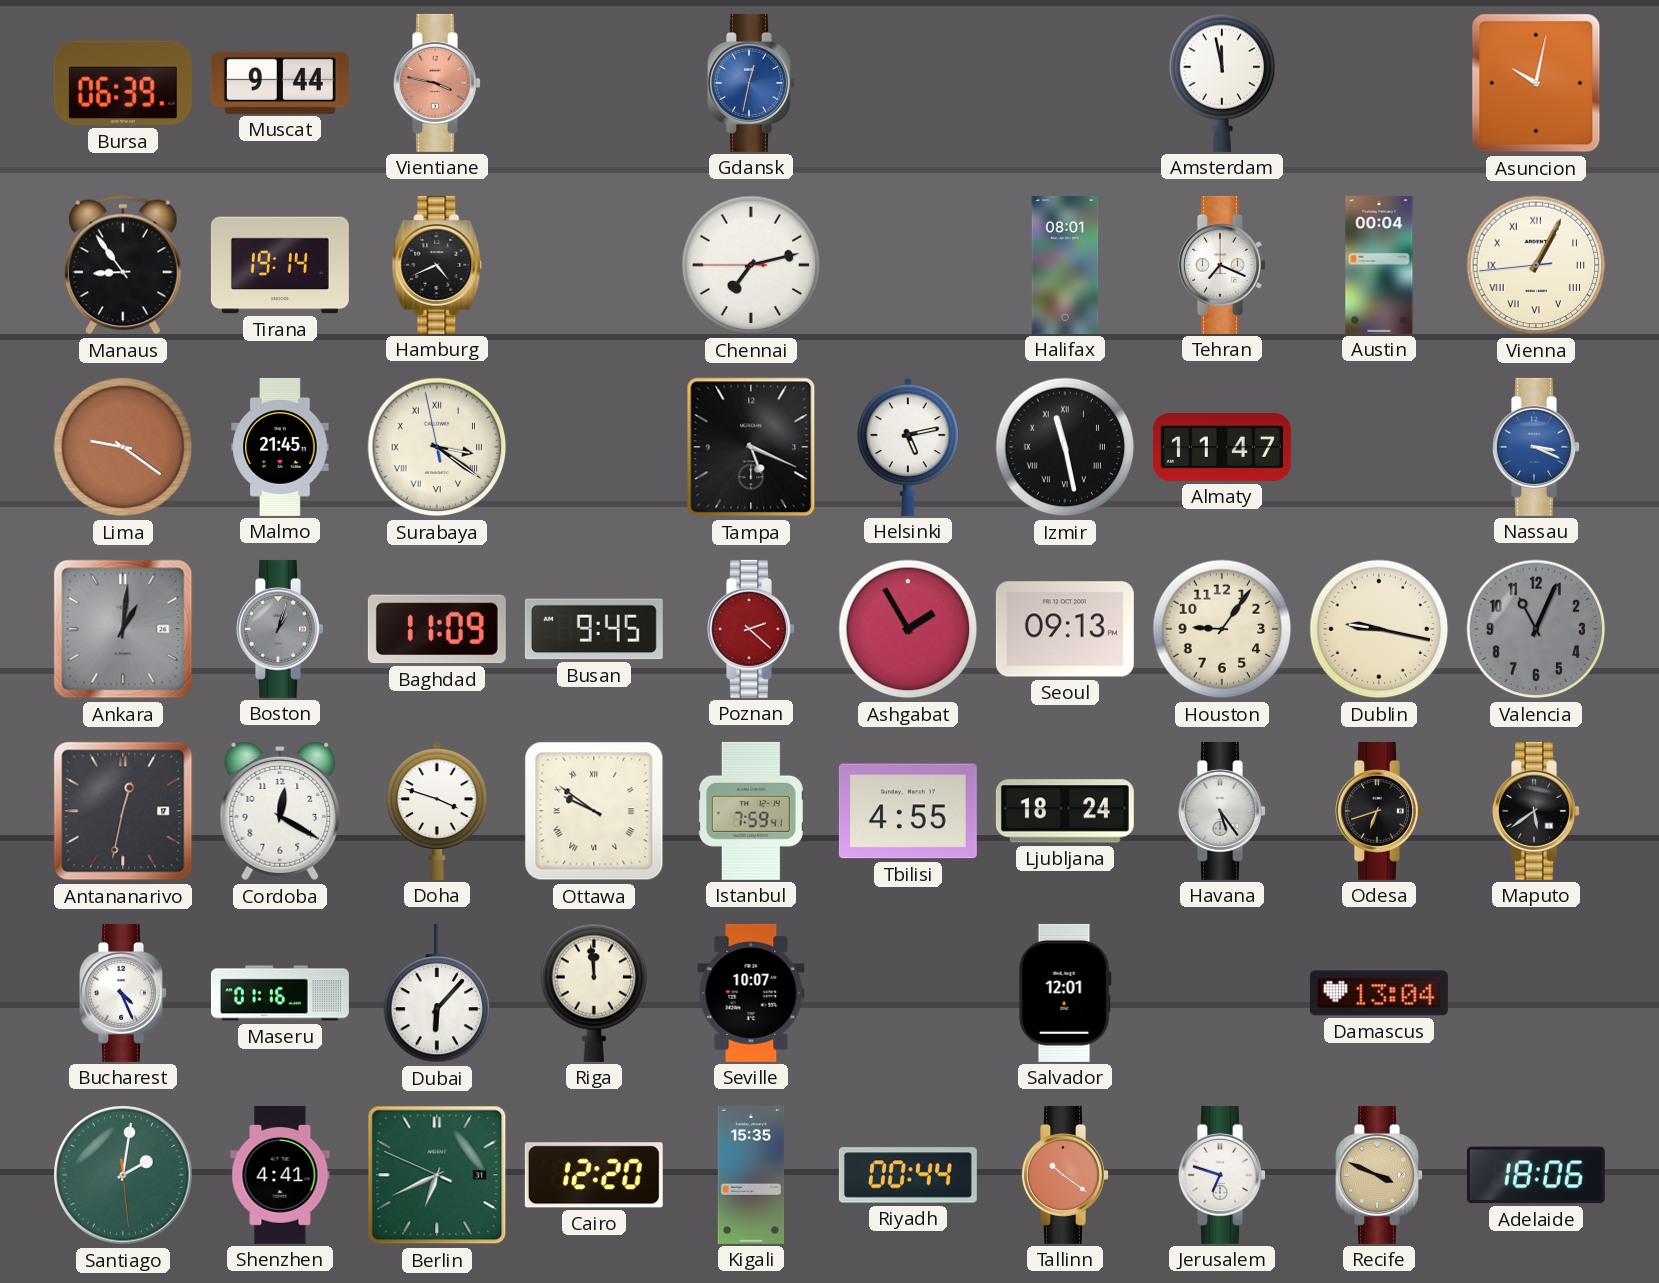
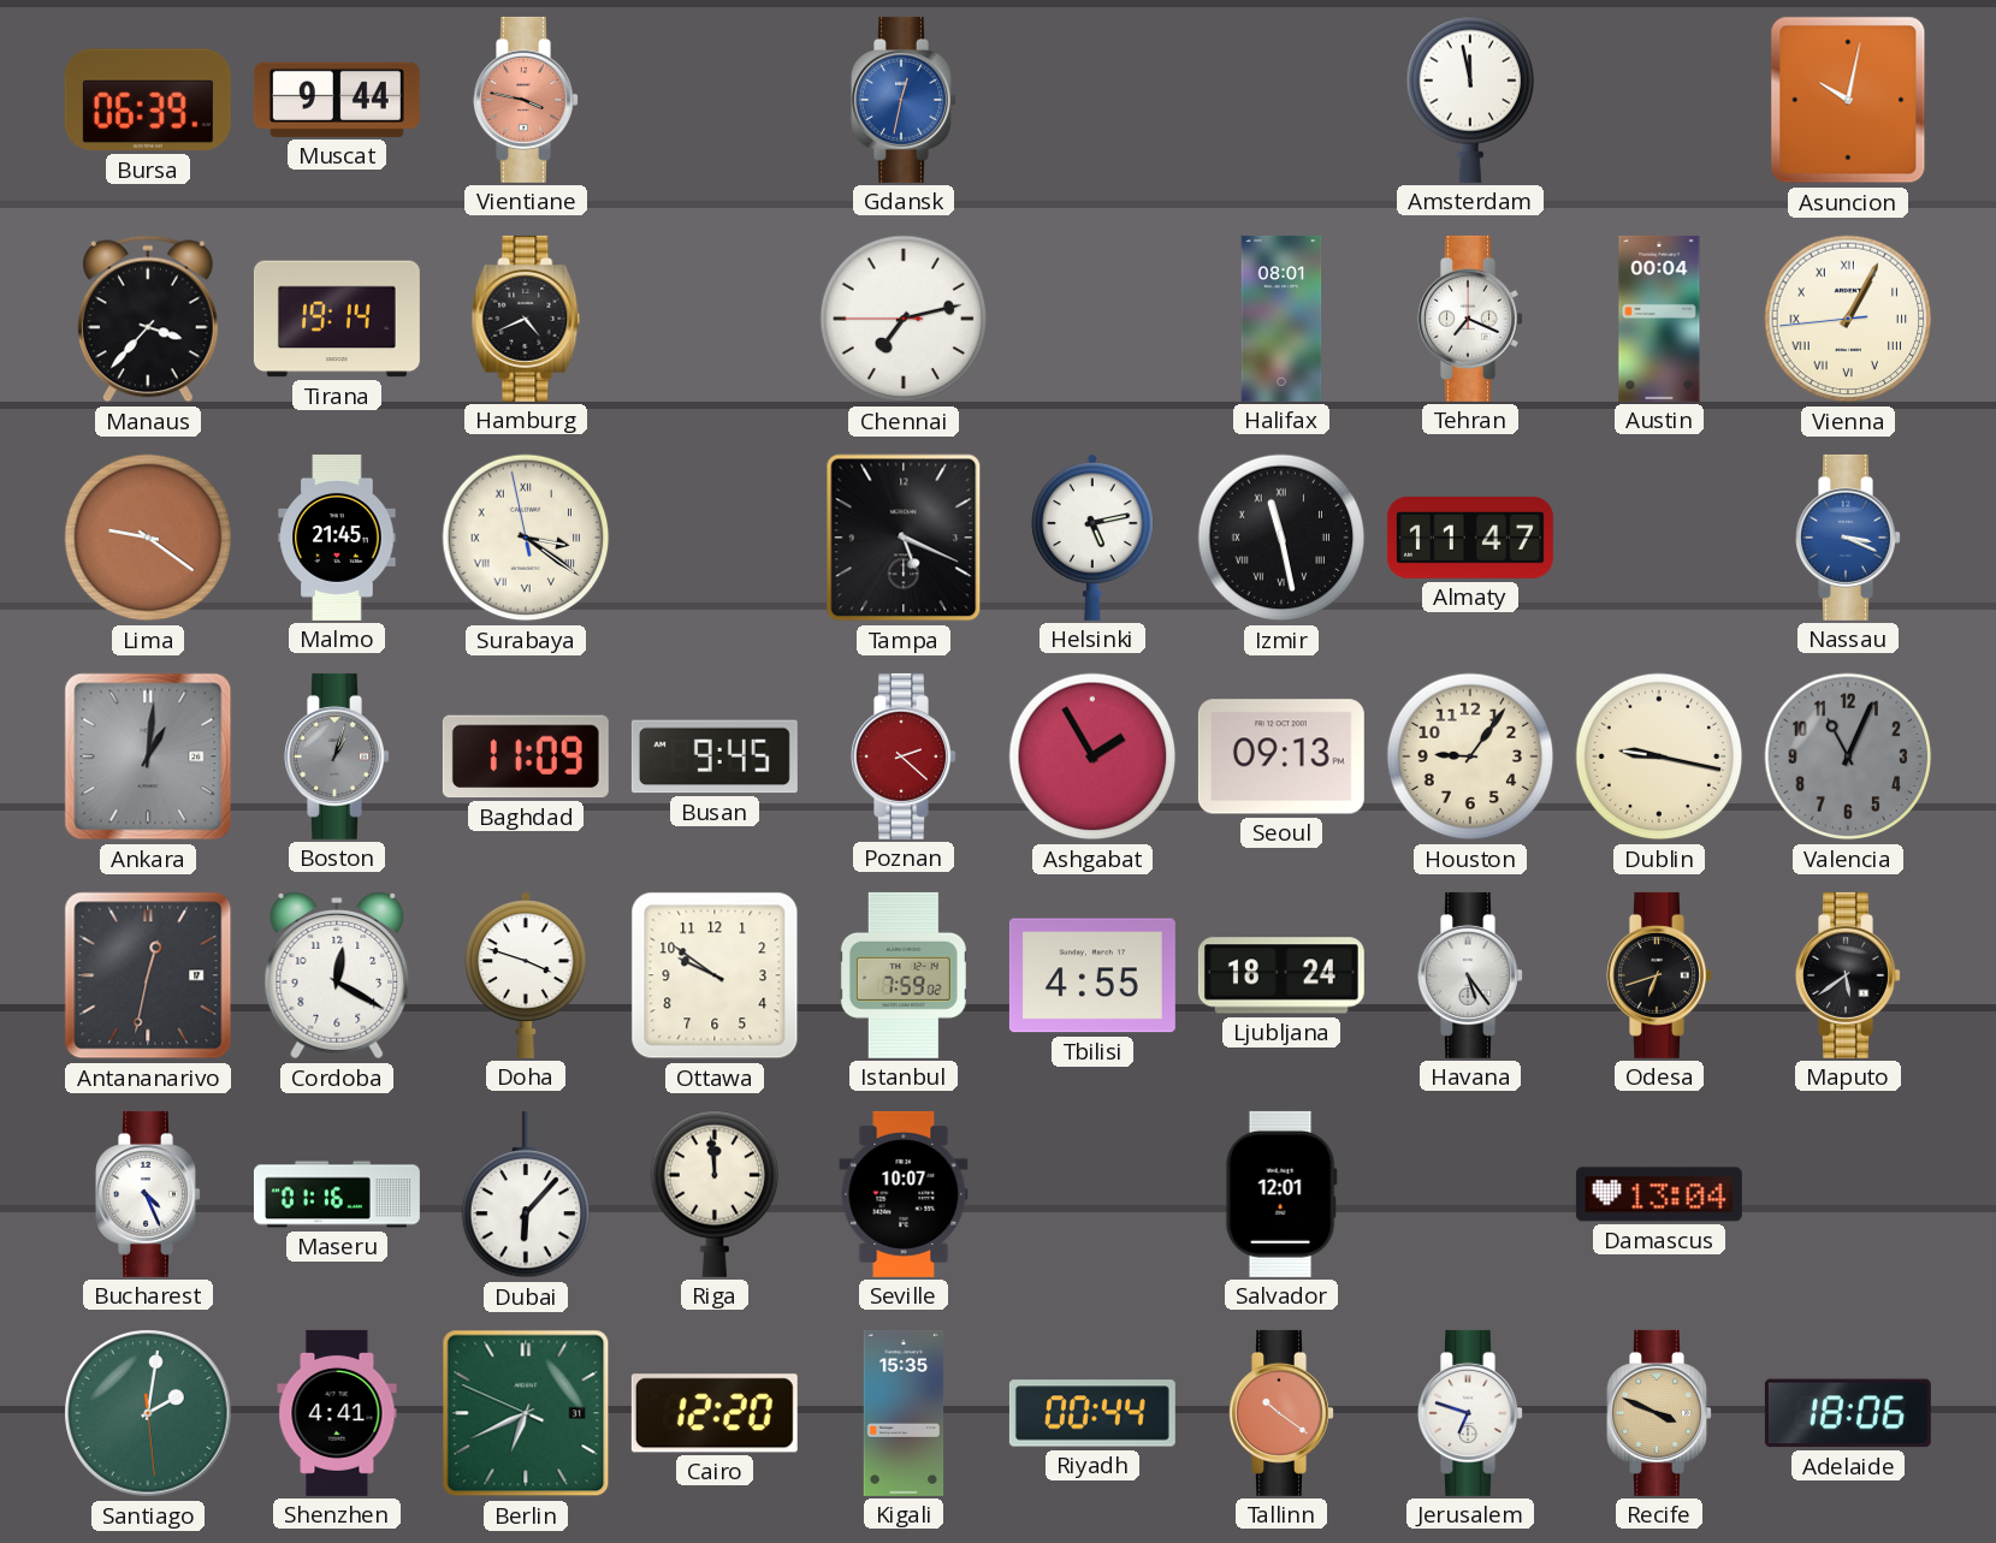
Manaus: 8:54 -> 3:37
Ottawa numerals: Roman -> Arabic
Istanbul: 7:59:41 -> 7:59:02
